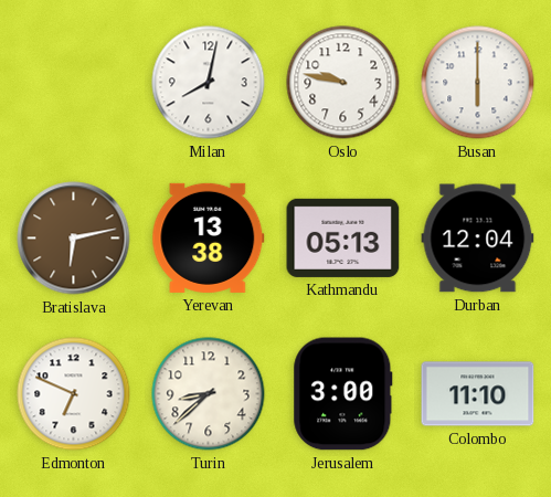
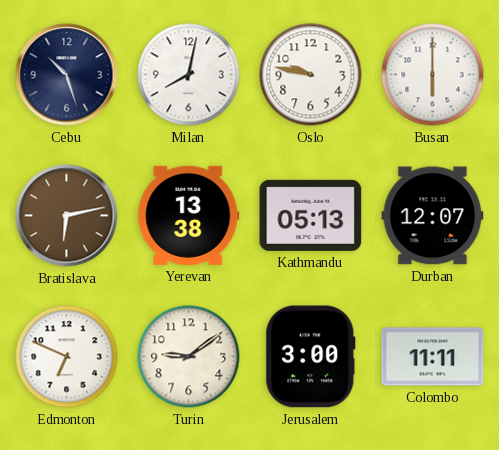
Cebu: none -> 10:27
Durban: 12:04 -> 12:07
Turin: 8:38 -> 9:09
Colombo: 11:10 -> 11:11
